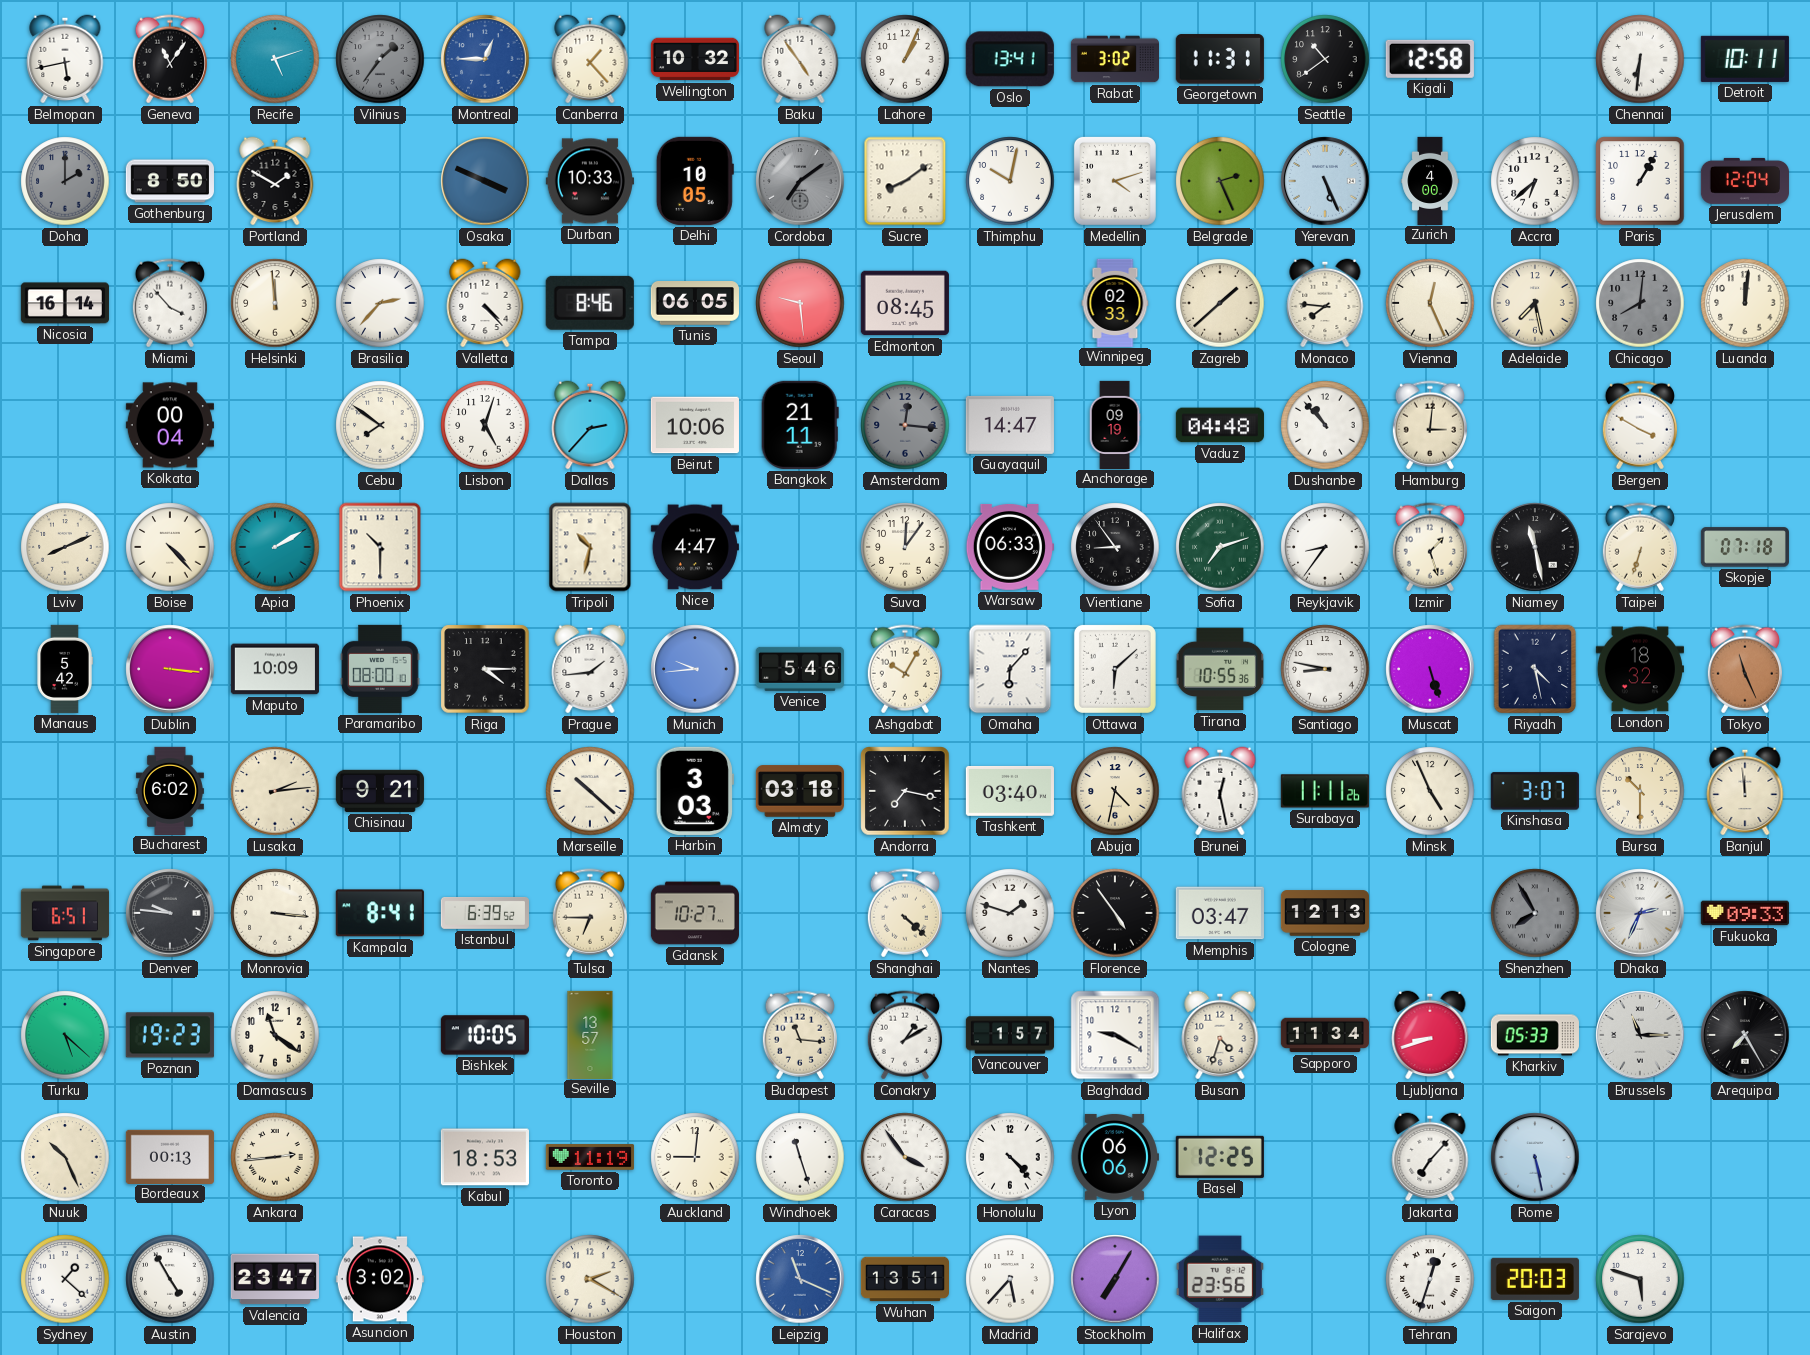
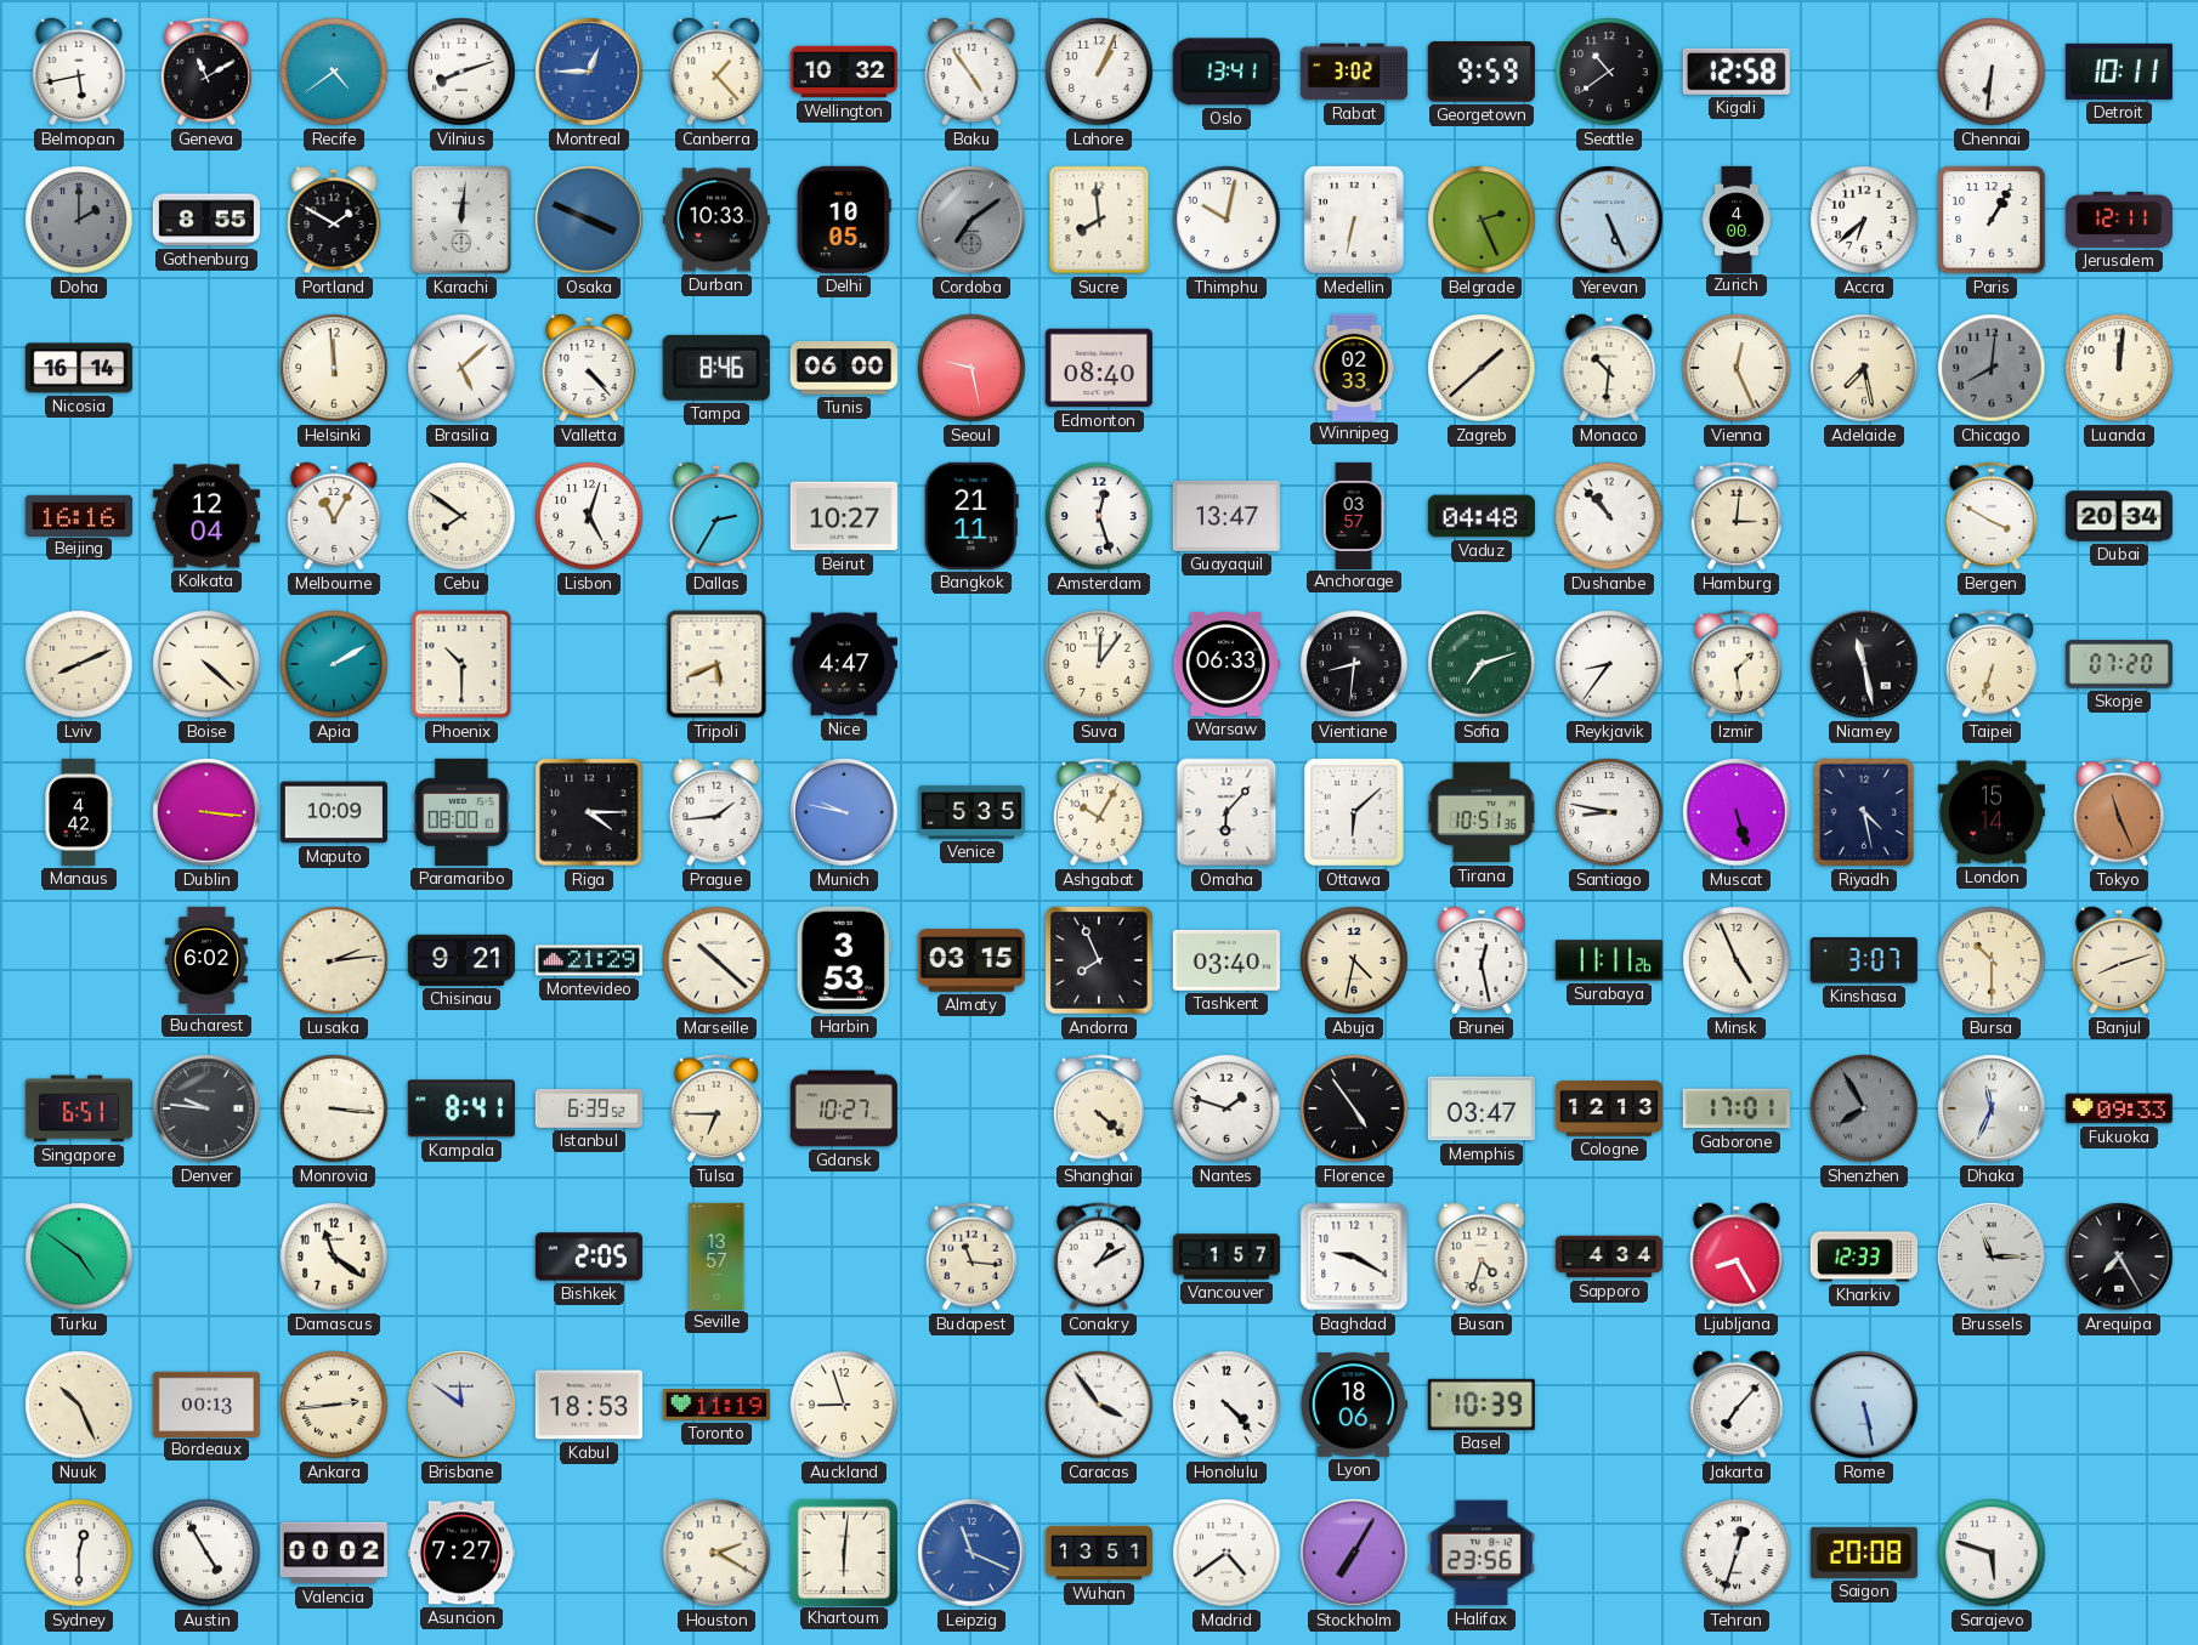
Geneva: 11:06 -> 11:10
Recife: 5:12 -> 4:39
Vilnius: 1:36 -> 8:12
Vilnius dial: grey -> white
Georgetown: 11:31 -> 9:59
Gothenburg: 8:50 -> 8:55
Karachi: none -> 12:01
Sucre: 8:09 -> 7:59
Medellin: 4:12 -> 6:32
Jerusalem: 12:04 -> 12:11
Miami: 3:53 -> none
Brasilia: 2:37 -> 5:08
Tunis: 06:05 -> 06:00
Seoul: 9:29 -> 9:28
Edmonton: 08:45 -> 08:40
Monaco: 7:46 -> 10:31
Beijing: none -> 16:16
Kolkata: 00:04 -> 12:04
Melbourne: none -> 11:05
Dallas: 2:37 -> 2:35
Beirut: 10:06 -> 10:27
Amsterdam: 12:16 -> 12:27
Amsterdam dial: grey -> white
Guayaquil: 14:47 -> 13:47
Anchorage: 09:19 -> 03:57
Dubai: none -> 20:34
Boise: 4:23 -> 4:22
Tripoli: 10:32 -> 5:41
Vientiane: 8:54 -> 8:31
Izmir: 1:27 -> 1:29
Skopje: 07:18 -> 07:20
Manaus: 5:42 -> 4:42
Munich: 9:44 -> 9:47
Venice: 5:46 -> 5:35
Tirana: 10:55 -> 10:51
London: 18:32 -> 15:14
Montevideo: none -> 21:29
Harbin: 3:03 -> 3:53
Almaty: 03:18 -> 03:15
Andorra: 7:17 -> 7:56
Banjul: 11:59 -> 8:12
Gaborone: none -> 17:01
Dhaka: 2:34 -> 11:34
Turku: 5:22 -> 4:51
Poznan: 19:23 -> none
Bishkek: 10:05 -> 2:05
Sapporo: 11:34 -> 4:34
Ljubljana: 8:42 -> 8:25
Kharkiv: 05:33 -> 12:33
Brisbane: none -> 11:51
Auckland: 9:01 -> 8:57
Windhoek: 11:27 -> none
Lyon: 06:06 -> 18:06
Basel: 12:25 -> 10:39
Sydney: 1:22 -> 12:30
Valencia: 23:47 -> 00:02
Asuncion: 3:02 -> 7:27
Khartoum: none -> 6:01
Madrid: 5:37 -> 4:39
Saigon: 20:03 -> 20:08
